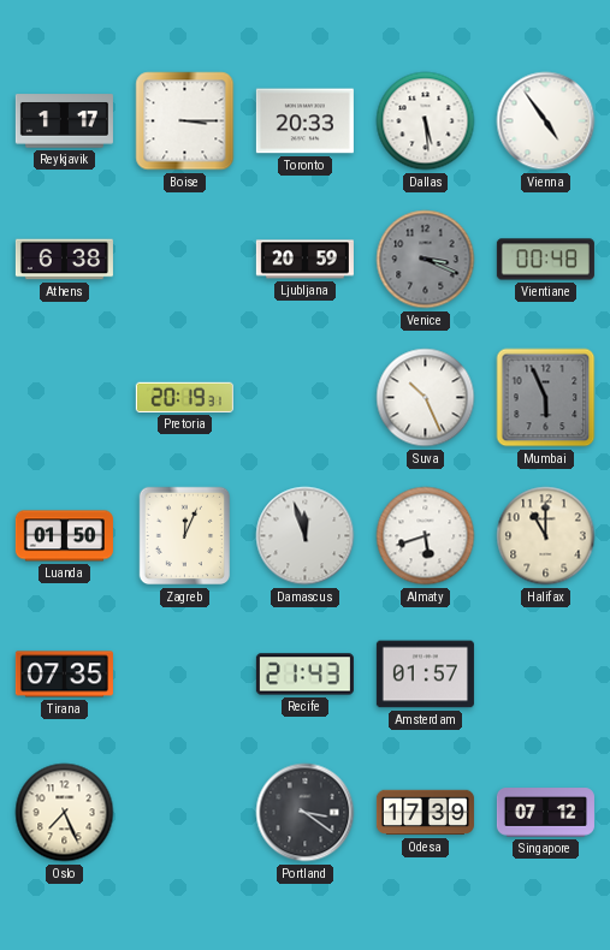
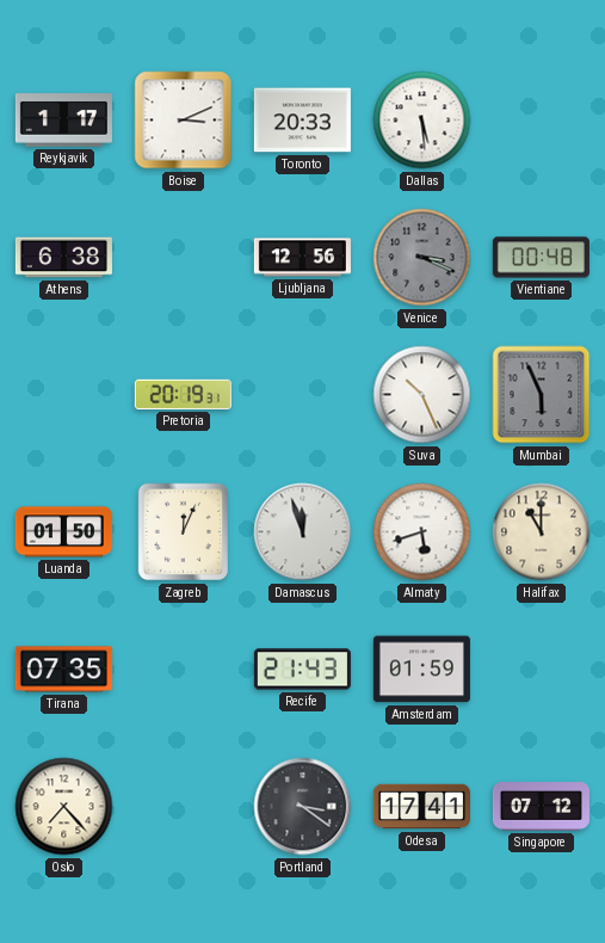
Boise: 3:15 -> 3:11
Vienna: 4:54 -> none
Ljubljana: 20:59 -> 12:56
Amsterdam: 01:57 -> 01:59
Oslo: 7:26 -> 7:23
Odesa: 17:39 -> 17:41
